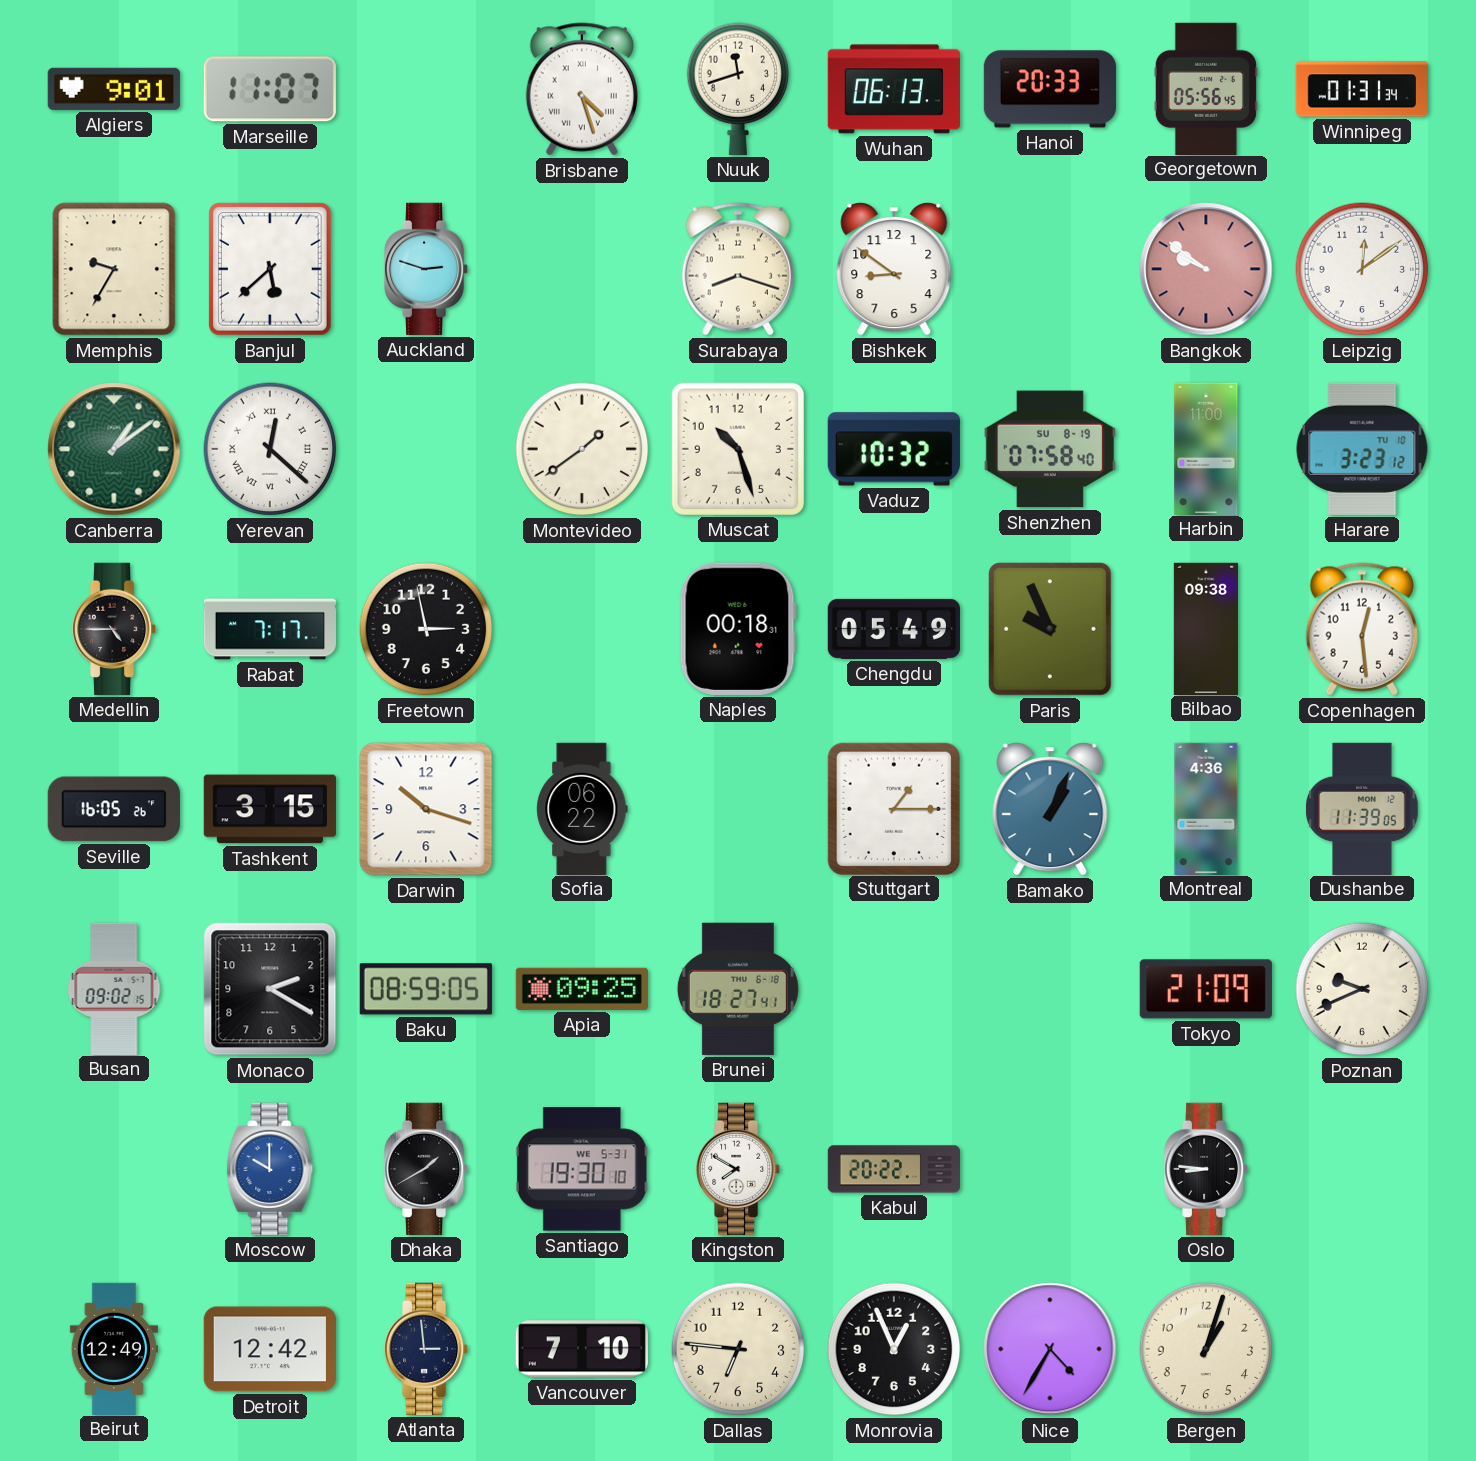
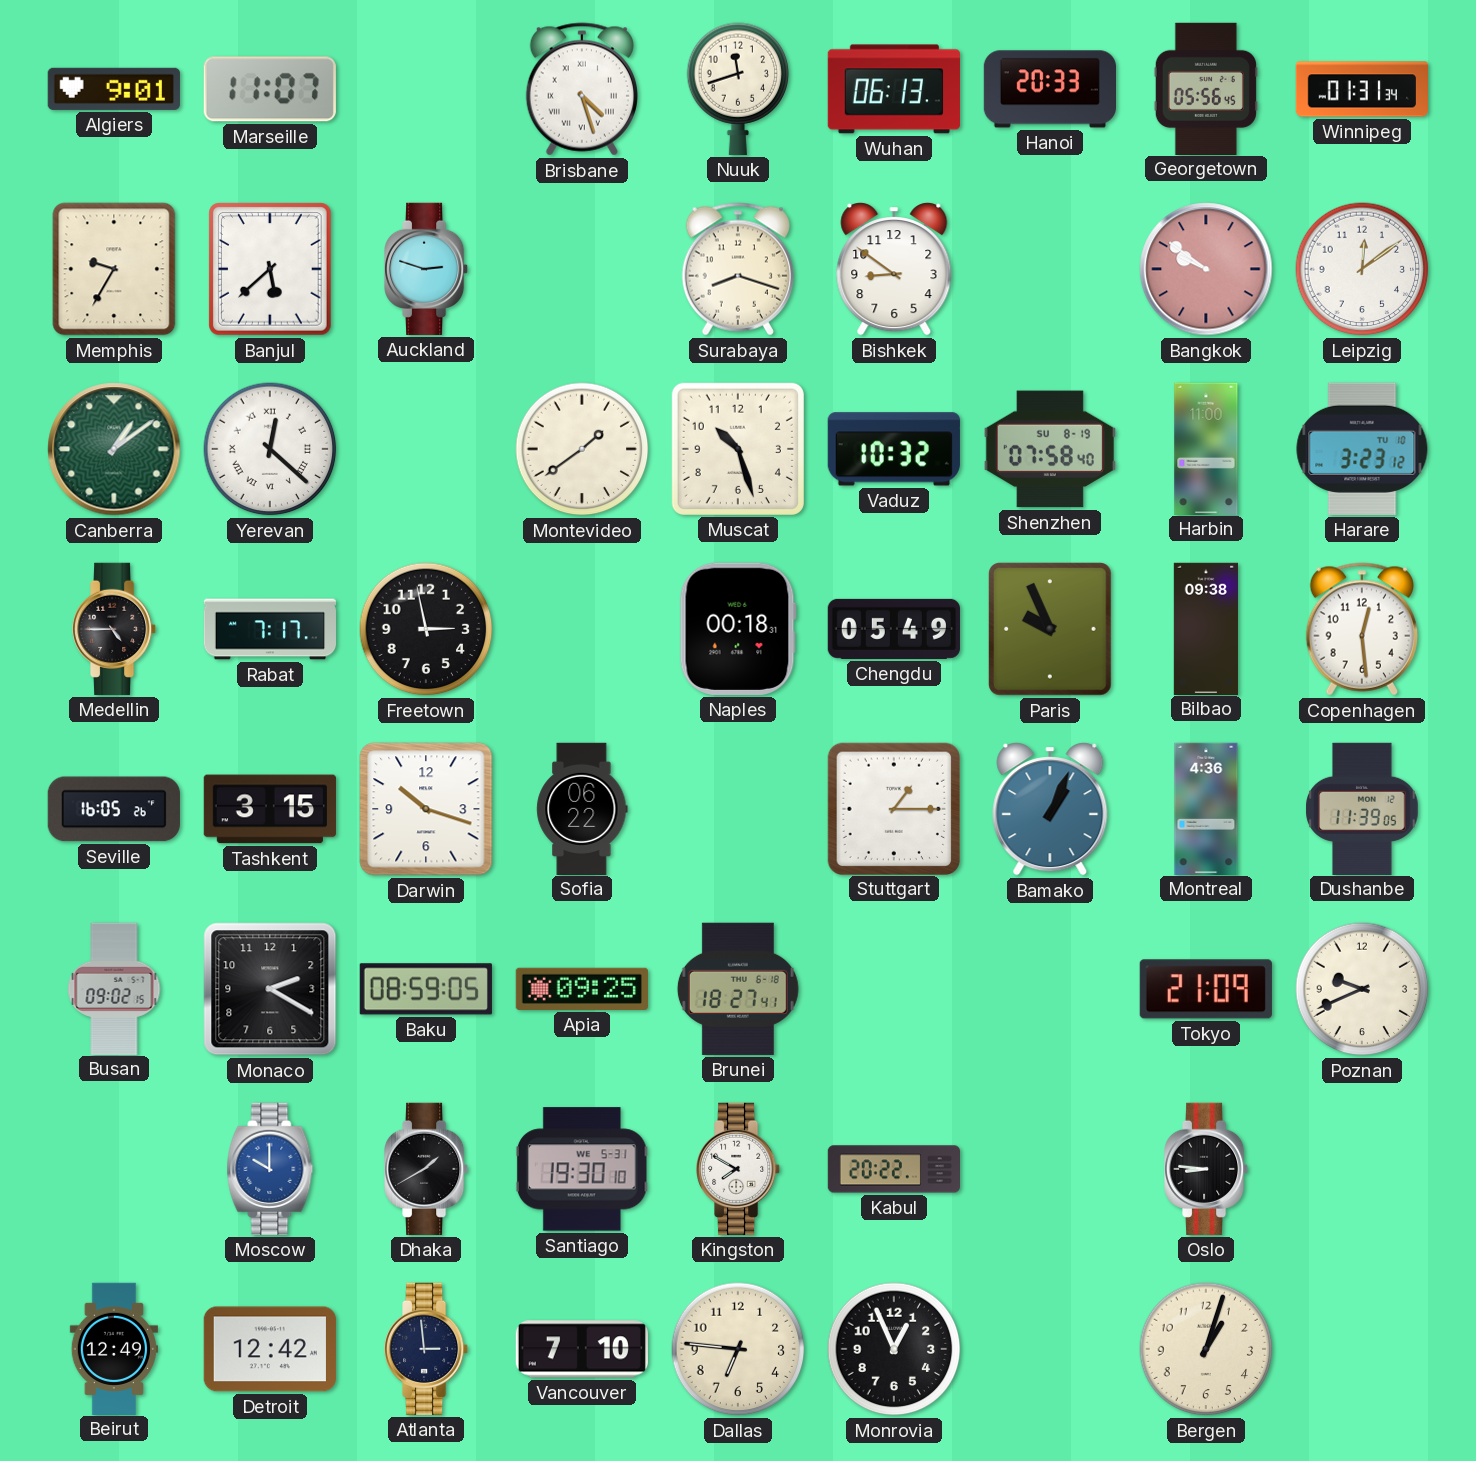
Nice: 4:35 -> none
